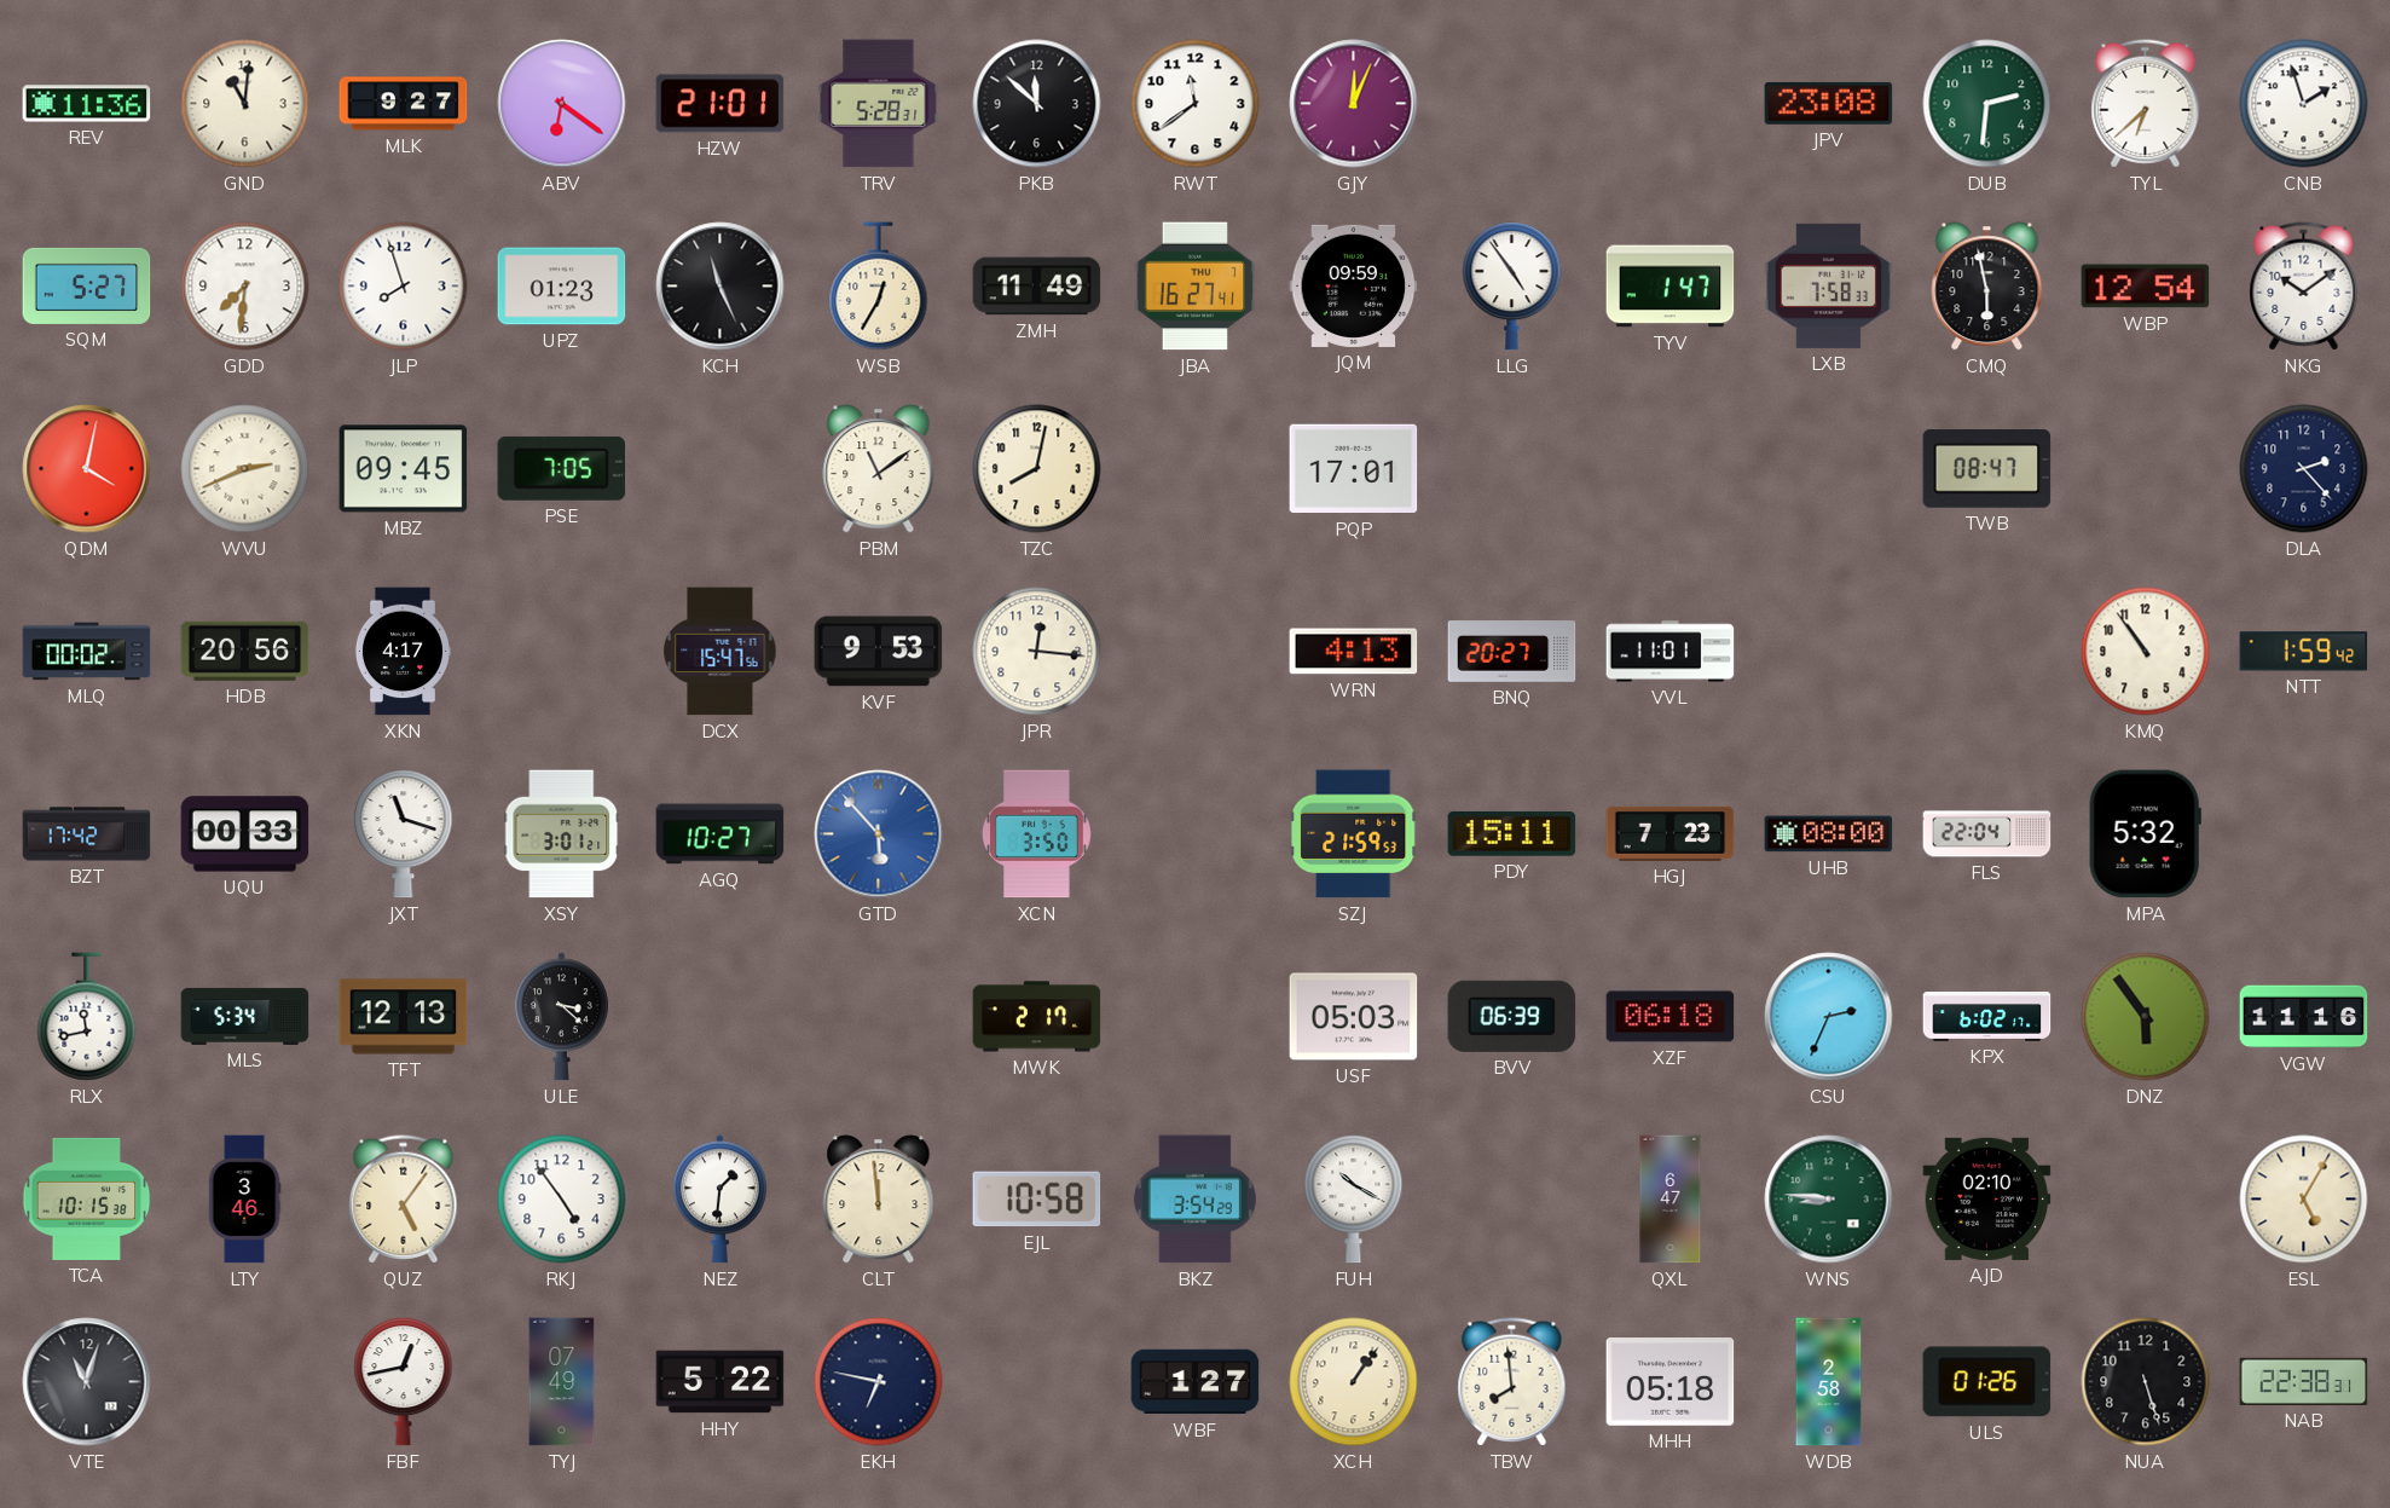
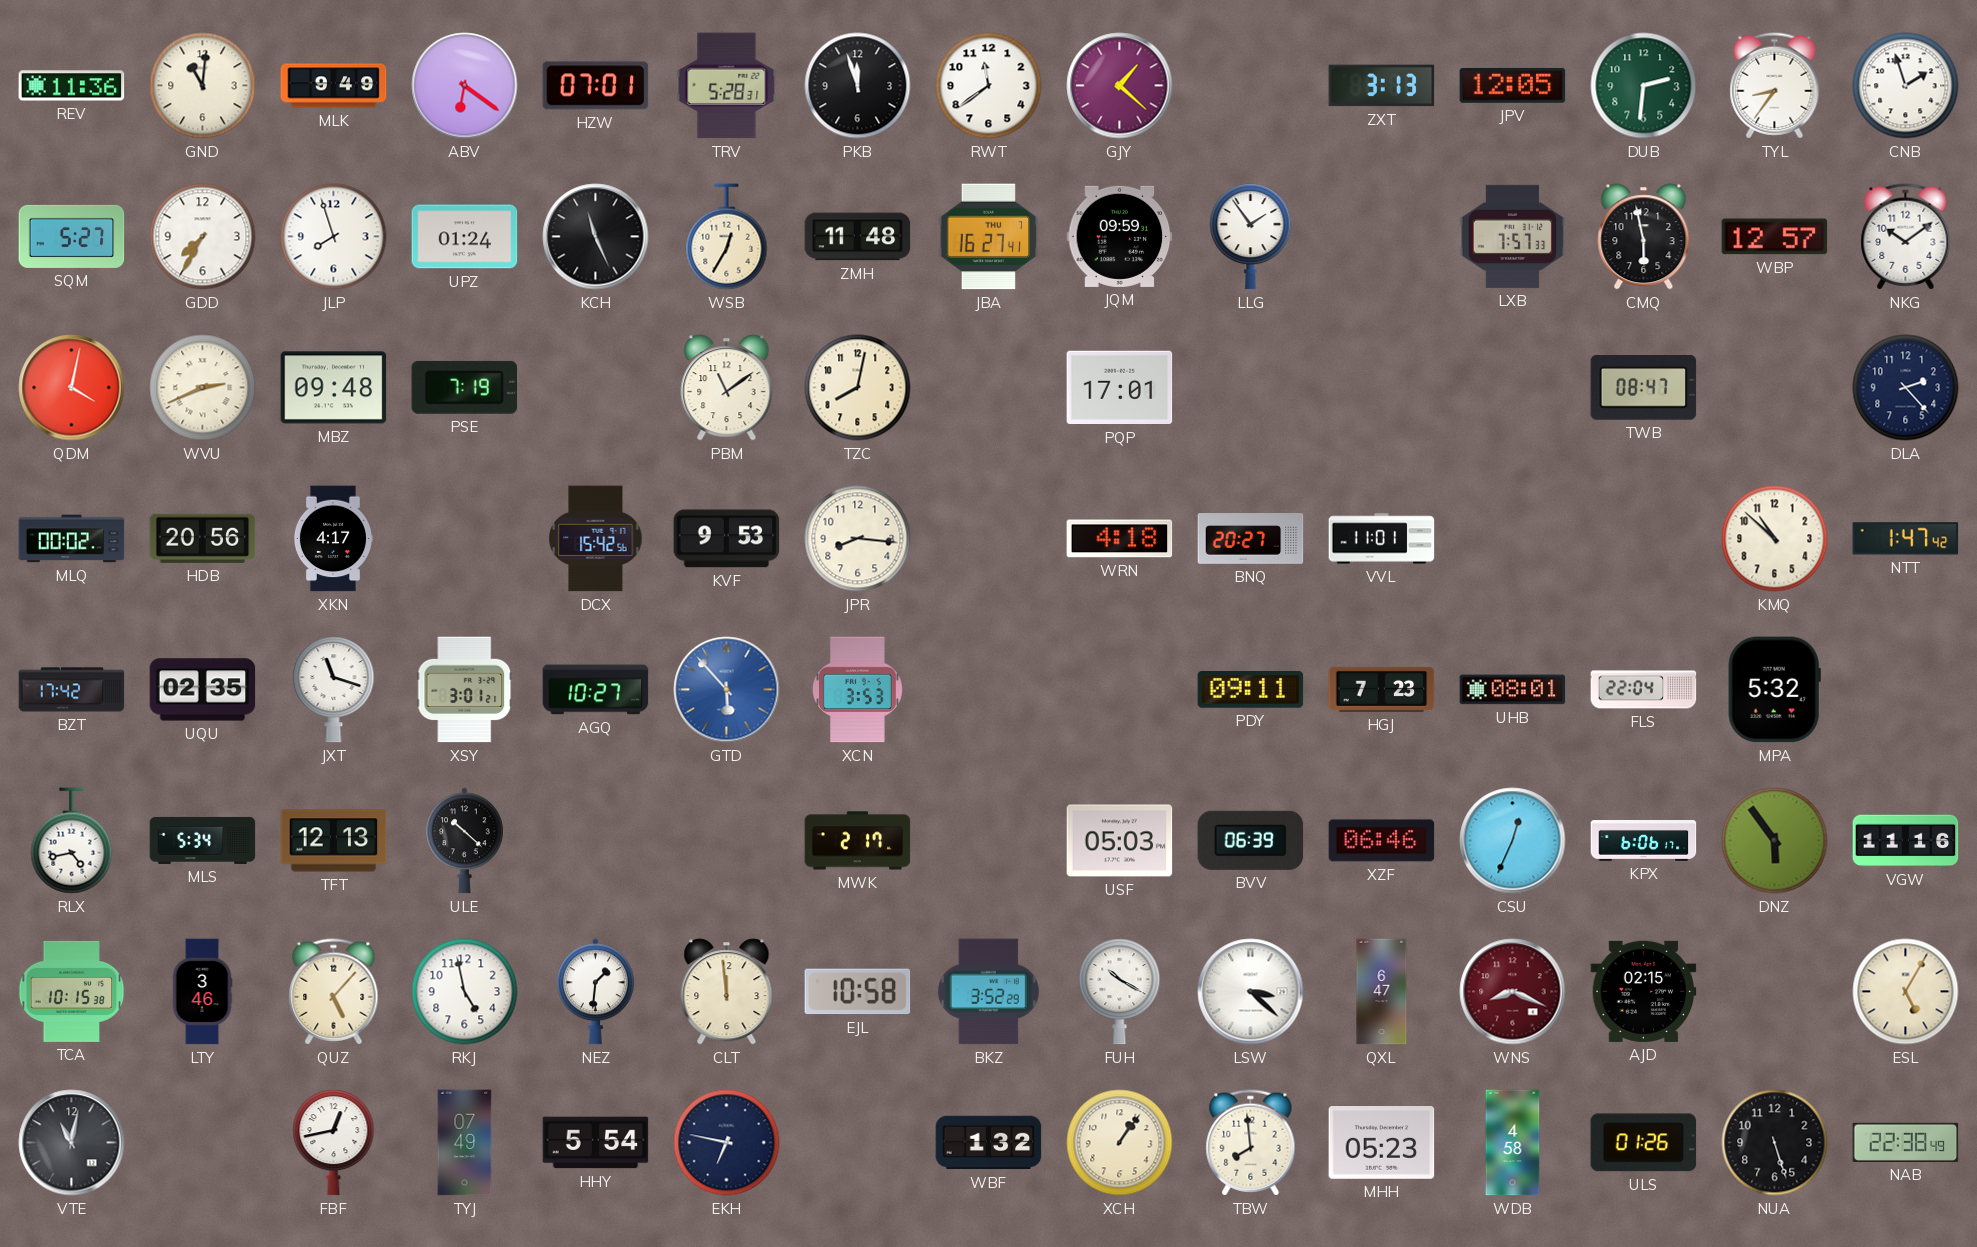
MLK: 9:27 -> 9:49
HZW: 21:01 -> 07:01
PKB: 11:52 -> 11:57
GJY: 12:04 -> 1:22
ZXT: none -> 3:13
JPV: 23:08 -> 12:05
TYL: 6:38 -> 8:36
GDD: 7:31 -> 7:35
UPZ: 01:23 -> 01:24
ZMH: 11:49 -> 11:48
LLG: 4:54 -> 1:54
TYV: 1:47 -> none
LXB: 7:58 -> 7:57
WBP: 12:54 -> 12:57
MBZ: 09:45 -> 09:48
PSE: 7:05 -> 7:19
DCX: 15:47 -> 15:42
JPR: 12:16 -> 8:16
WRN: 4:13 -> 4:18
KMQ: 10:54 -> 10:52
NTT: 1:59 -> 1:47
UQU: 00:33 -> 02:35
XCN: 3:50 -> 3:53
SZJ: 21:59 -> none
PDY: 15:11 -> 09:11
UHB: 08:00 -> 08:01
RLX: 11:43 -> 4:43
ULE: 3:22 -> 10:22
XZF: 06:18 -> 06:46
CSU: 2:34 -> 12:34
KPX: 6:02 -> 6:06
QUZ: 5:06 -> 5:07
RKJ: 4:54 -> 4:58
BKZ: 3:54 -> 3:52
LSW: none -> 3:22
WNS: 8:46 -> 8:19
WNS dial: green -> burgundy
AJD: 02:10 -> 02:15
VTE: 11:03 -> 11:02
HHY: 5:22 -> 5:54
WBF: 1:27 -> 1:32
MHH: 05:18 -> 05:23
WDB: 2:58 -> 4:58
NAB: 22:38:31 -> 22:38:49
